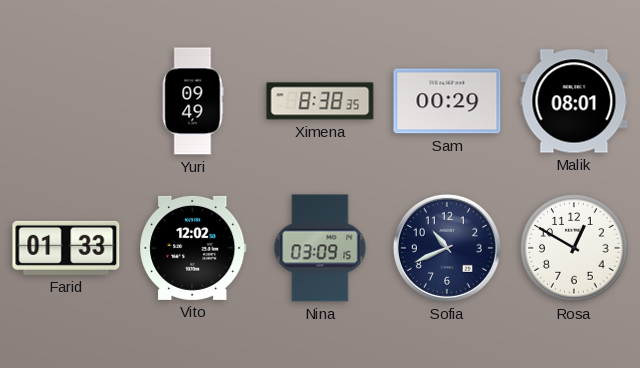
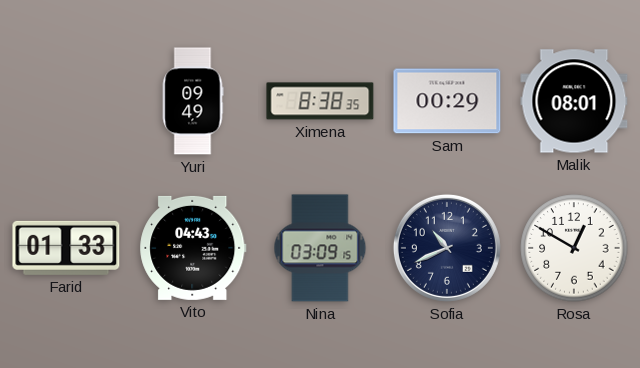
Vito: 12:02 -> 04:43
